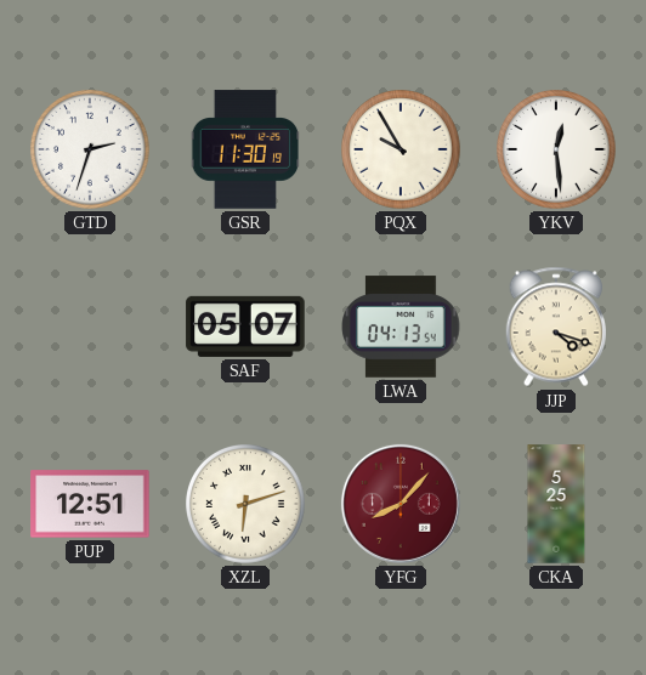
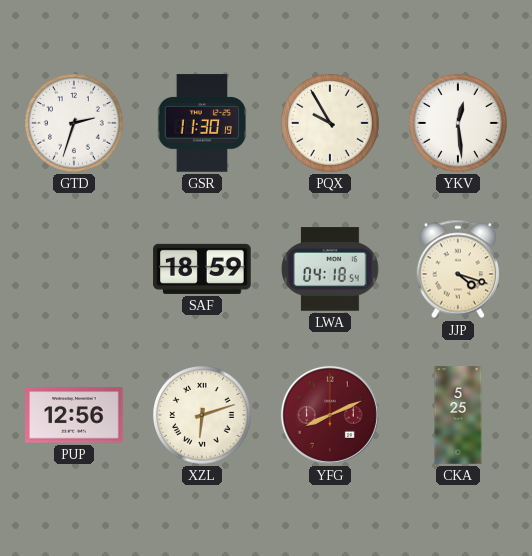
SAF: 05:07 -> 18:59
LWA: 04:13 -> 04:18
PUP: 12:51 -> 12:56
YFG: 8:07 -> 8:11
